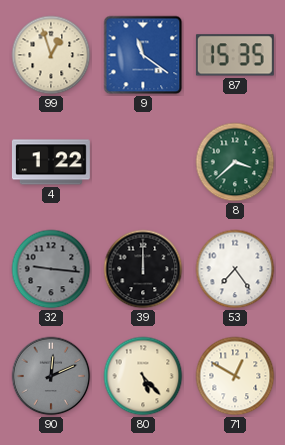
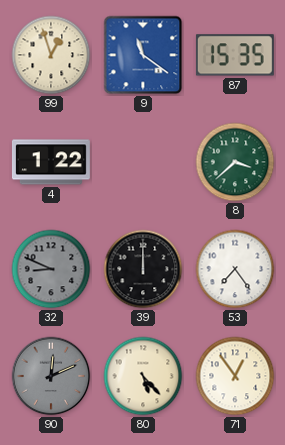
32: 9:16 -> 8:49
71: 12:50 -> 12:54
